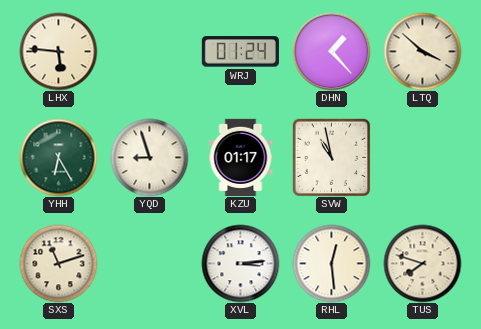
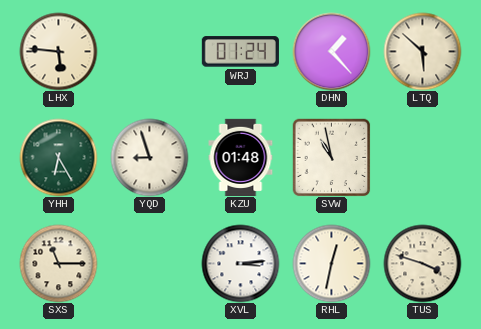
LTQ: 3:52 -> 5:52
KZU: 01:17 -> 01:48
SXS: 11:12 -> 11:15
RHL: 12:29 -> 12:32
TUS: 7:48 -> 3:48
